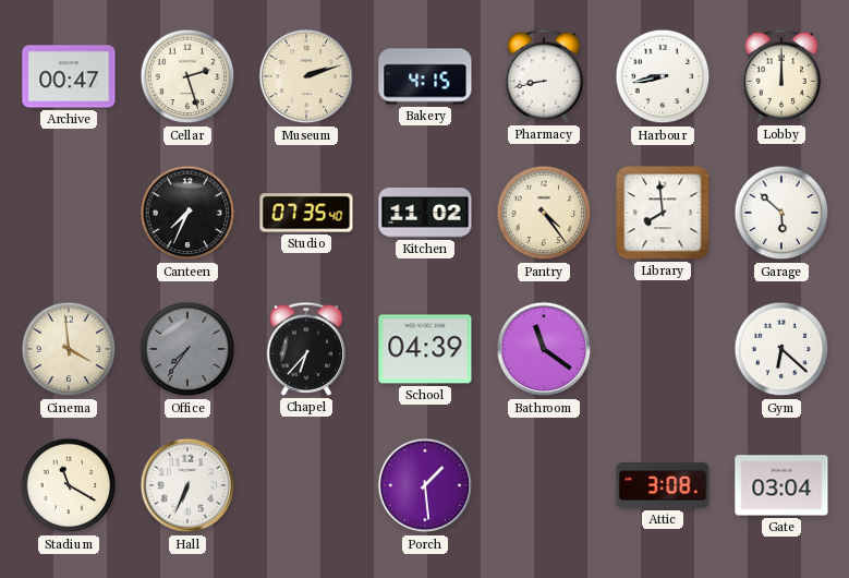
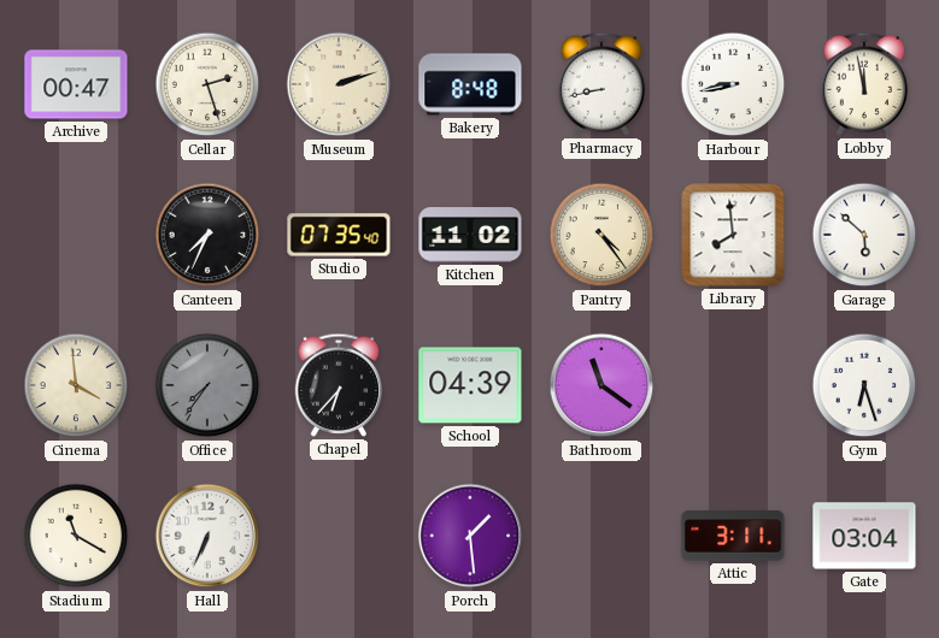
Bakery: 4:15 -> 8:48
Lobby: 12:00 -> 11:58
Gym: 6:22 -> 6:27
Attic: 3:08 -> 3:11
